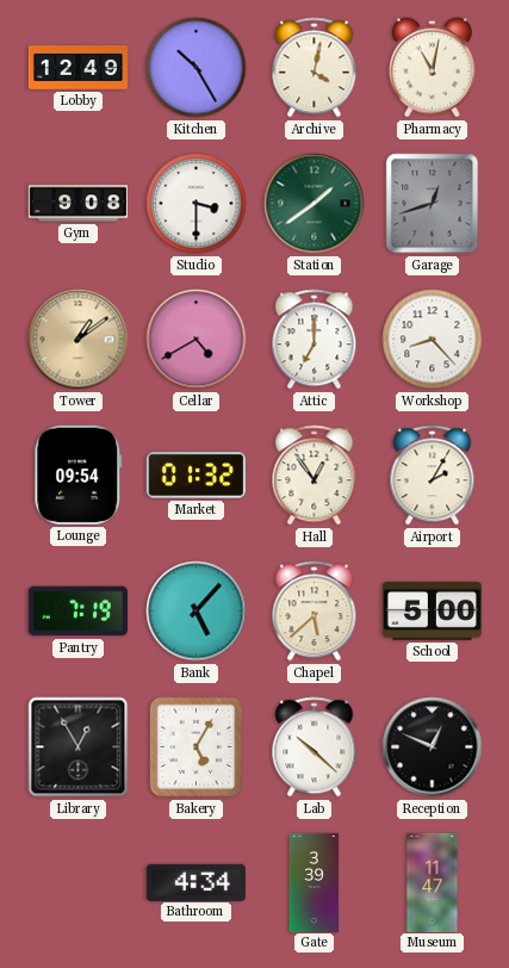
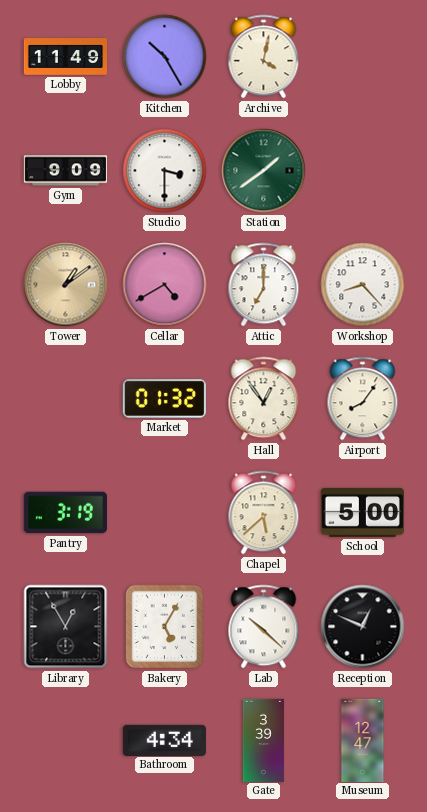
Lobby: 12:49 -> 11:49
Pharmacy: 11:02 -> none
Gym: 9:08 -> 9:09
Garage: 12:42 -> none
Lounge: 09:54 -> none
Airport: 2:05 -> 8:06
Pantry: 7:19 -> 3:19
Bank: 5:07 -> none
Museum: 11:47 -> 12:47
